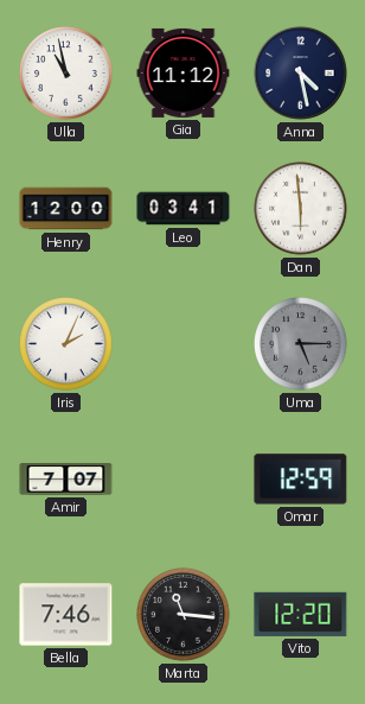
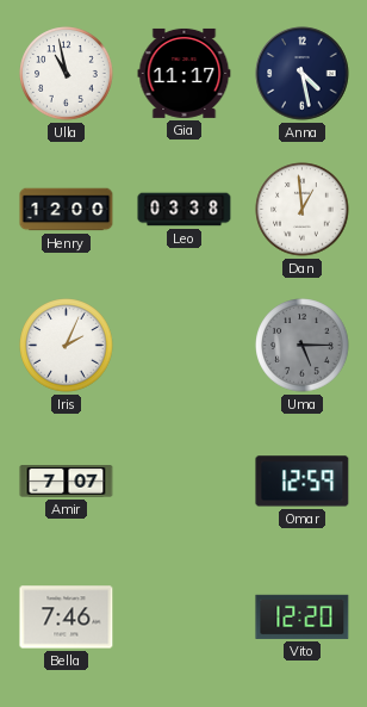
Gia: 11:12 -> 11:17
Leo: 03:41 -> 03:38
Dan: 5:59 -> 12:59
Marta: 11:16 -> none
